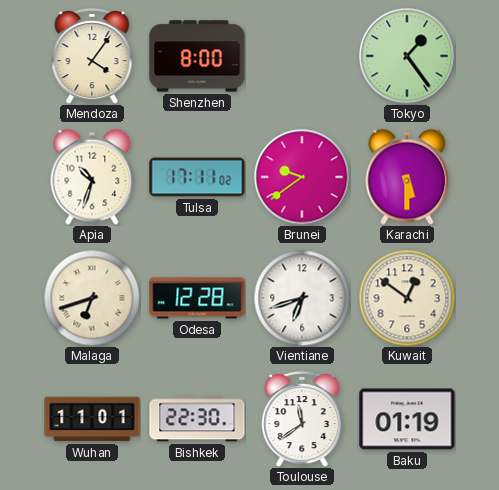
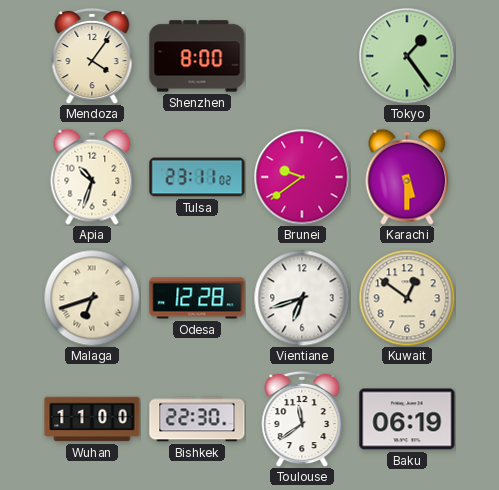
Tulsa: 17:11 -> 23:11
Wuhan: 11:01 -> 11:00
Baku: 01:19 -> 06:19
